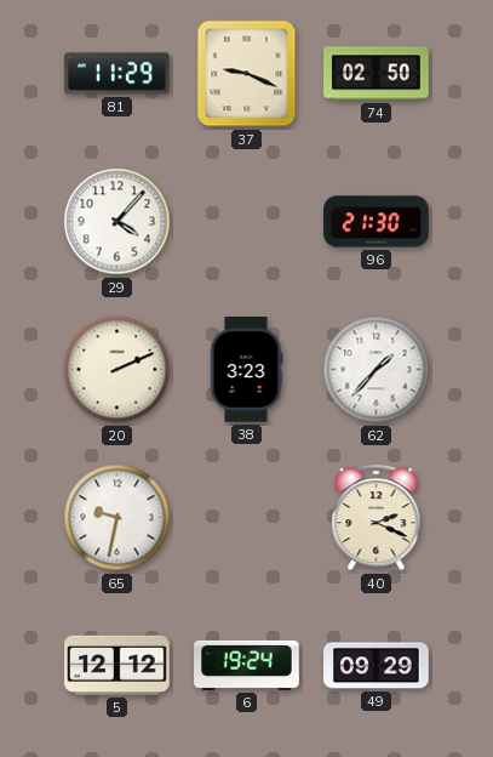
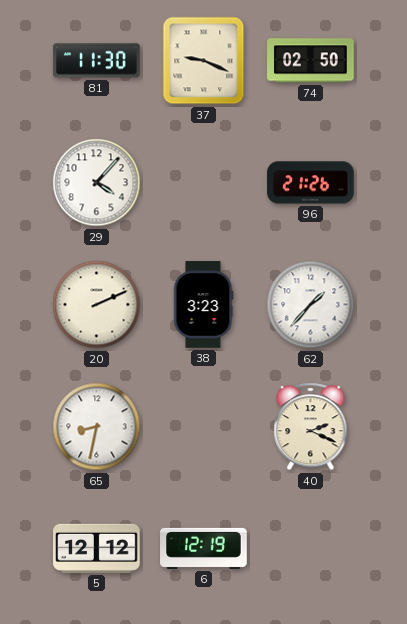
81: 11:29 -> 11:30
96: 21:30 -> 21:26
65: 9:32 -> 8:32
6: 19:24 -> 12:19
49: 09:29 -> none
